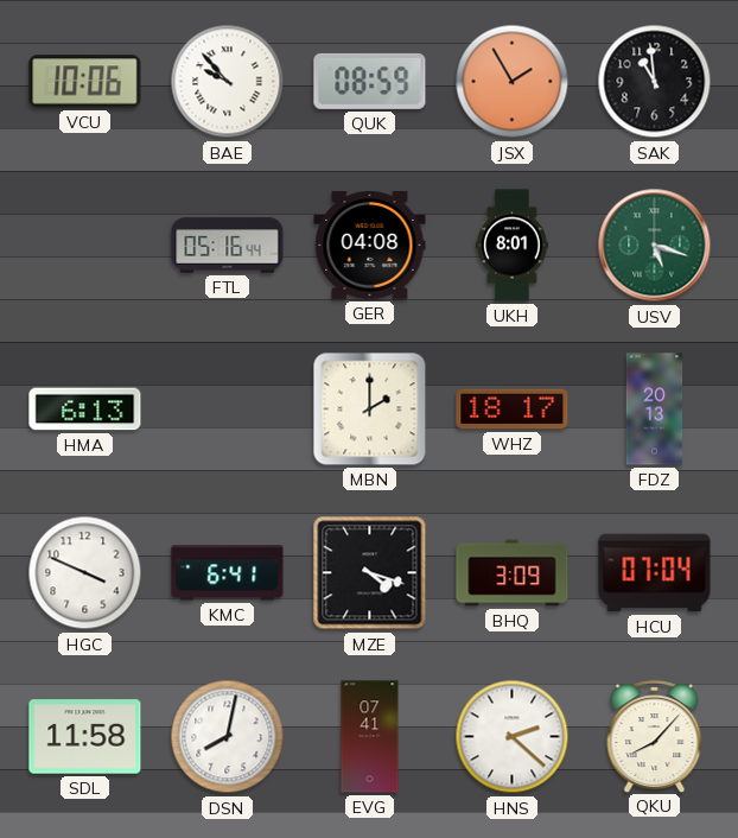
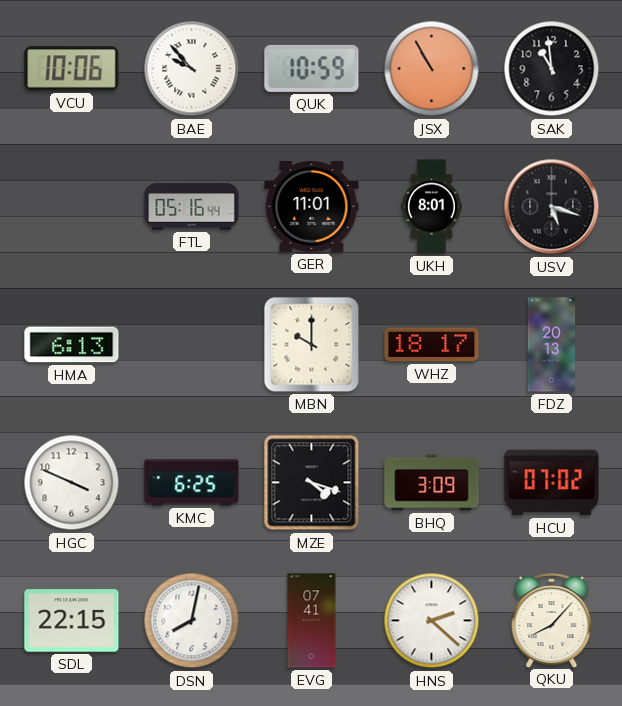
QUK: 08:59 -> 10:59
JSX: 1:55 -> 10:55
GER: 04:08 -> 11:01
USV dial: green -> black
MBN: 2:00 -> 10:00
KMC: 6:41 -> 6:25
HCU: 07:04 -> 07:02
SDL: 11:58 -> 22:15
